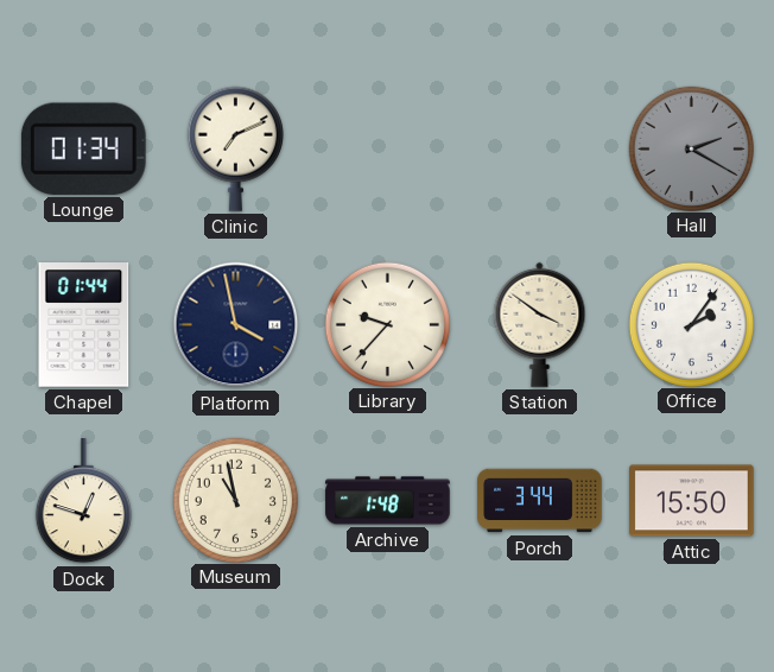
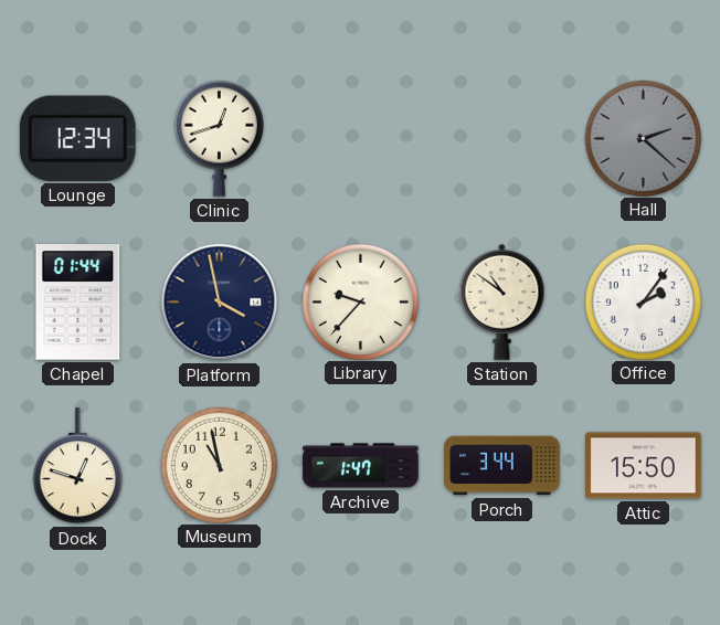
Lounge: 01:34 -> 12:34
Clinic: 7:11 -> 12:42
Hall: 2:20 -> 2:22
Station: 3:51 -> 10:51
Archive: 1:48 -> 1:47
